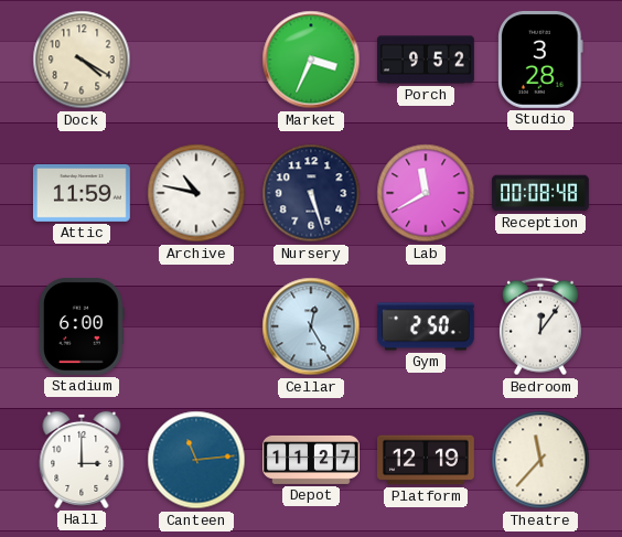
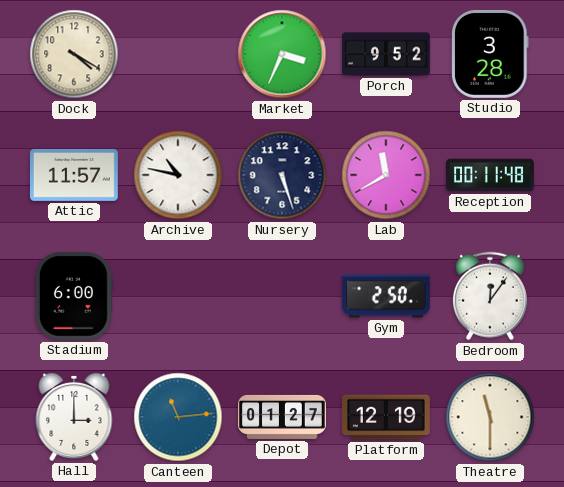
Attic: 11:59 -> 11:57
Reception: 00:08 -> 00:11
Cellar: 12:25 -> none
Depot: 11:27 -> 01:27
Theatre: 11:37 -> 11:30
